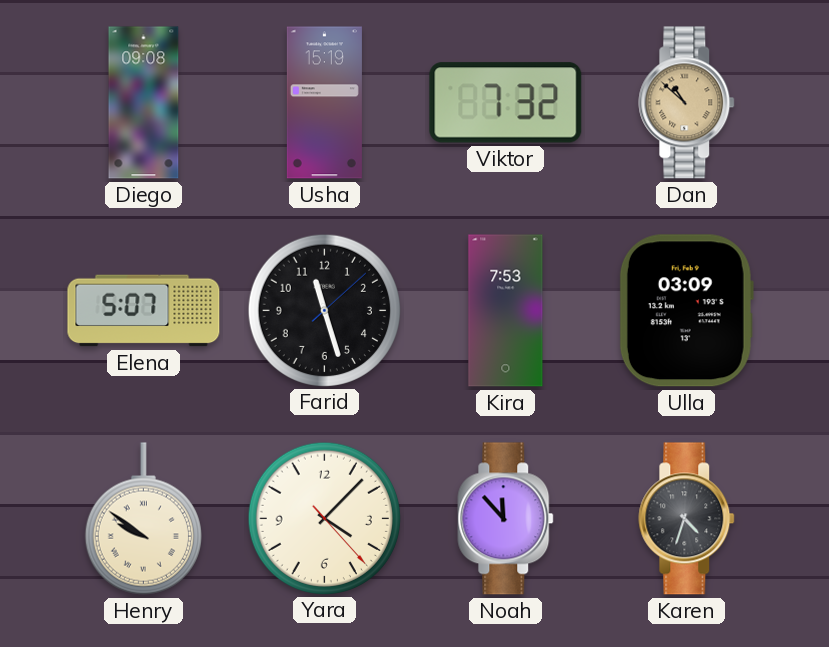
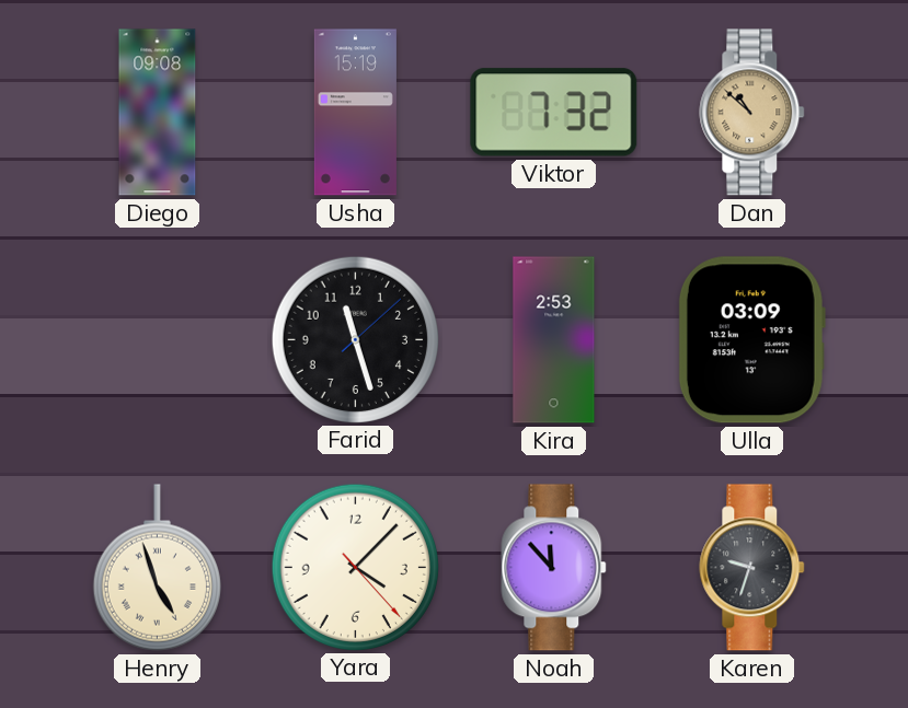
Elena: 5:07 -> none
Kira: 7:53 -> 2:53
Henry: 9:51 -> 4:57
Karen: 4:33 -> 9:33
